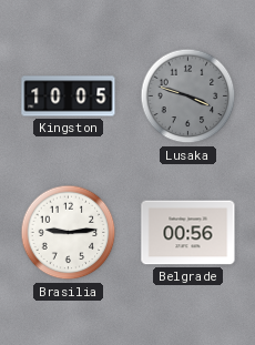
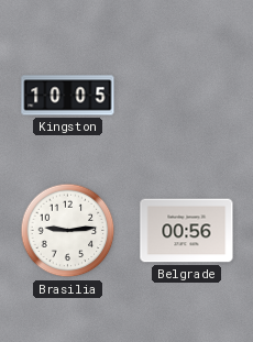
Lusaka: 3:48 -> none
